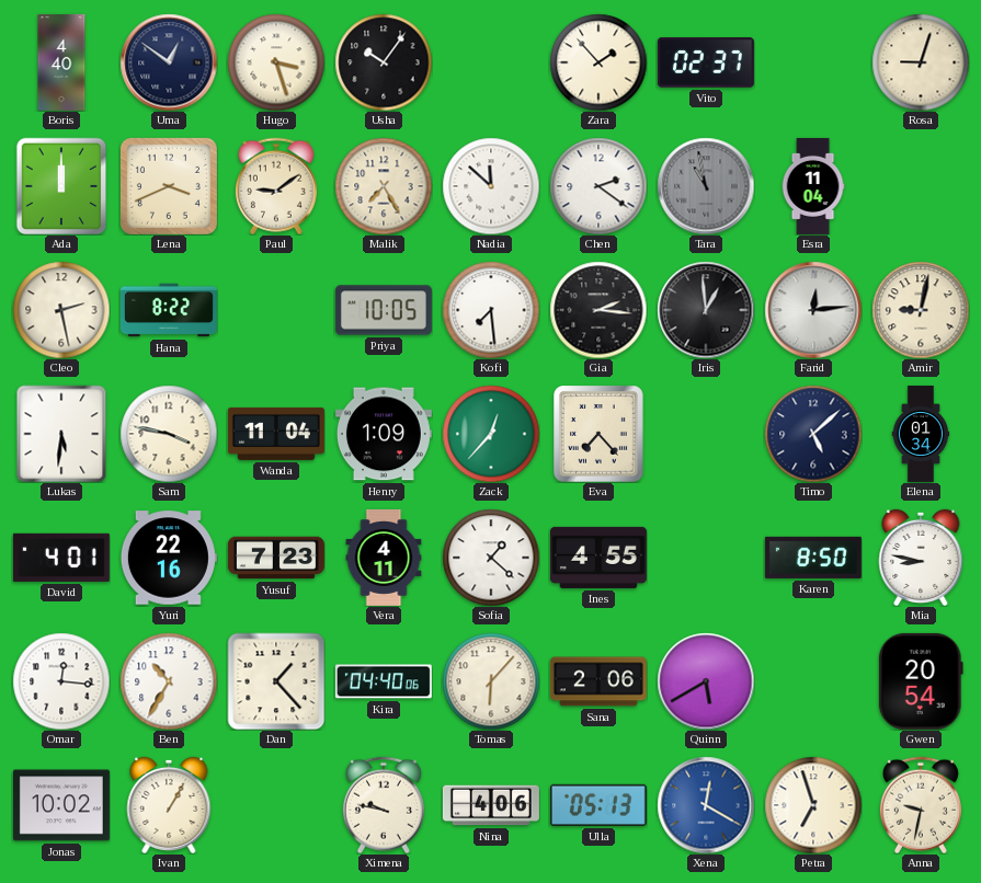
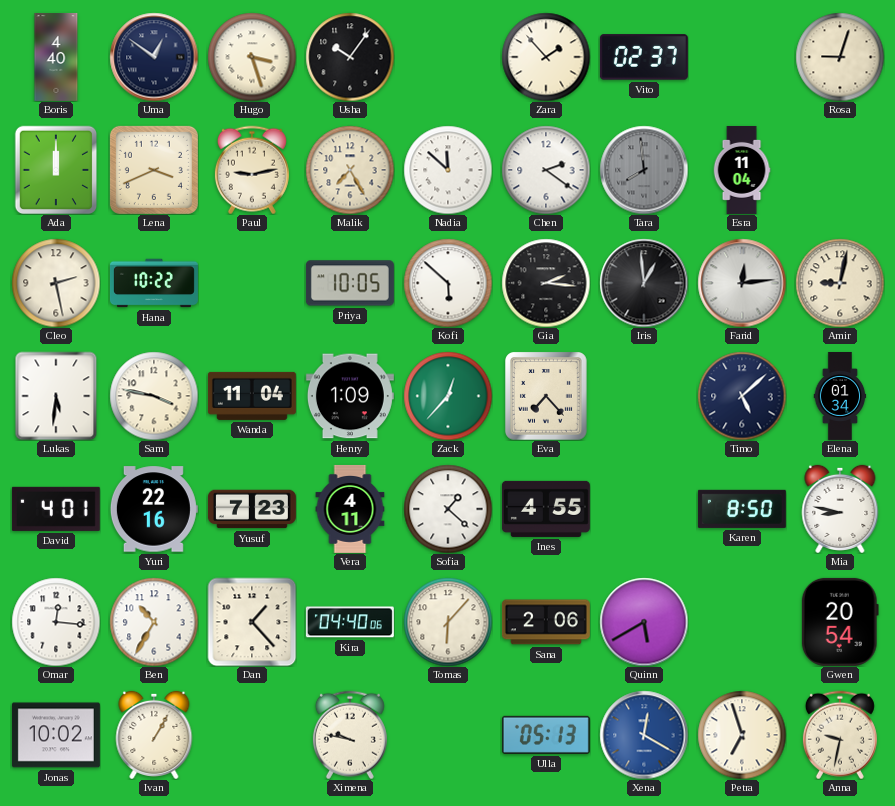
Paul: 9:09 -> 9:13
Tara: 10:58 -> 7:59
Hana: 8:22 -> 10:22
Kofi: 7:29 -> 5:52
Nina: 4:06 -> none
